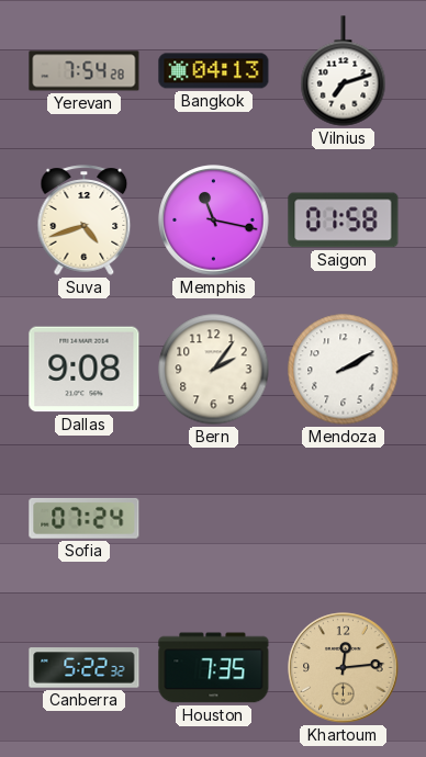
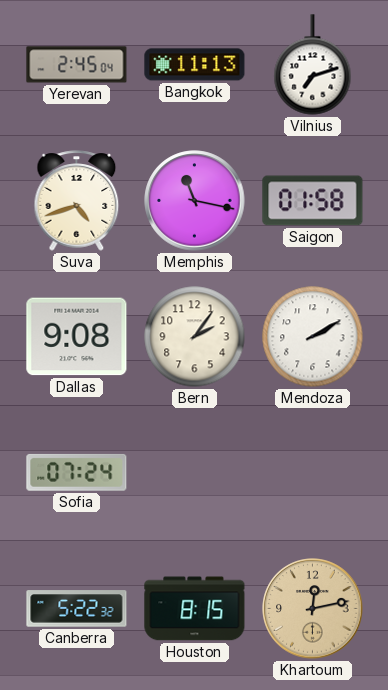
Yerevan: 7:54 -> 2:45
Bangkok: 04:13 -> 11:13
Houston: 7:35 -> 8:15
Khartoum: 12:14 -> 12:13
